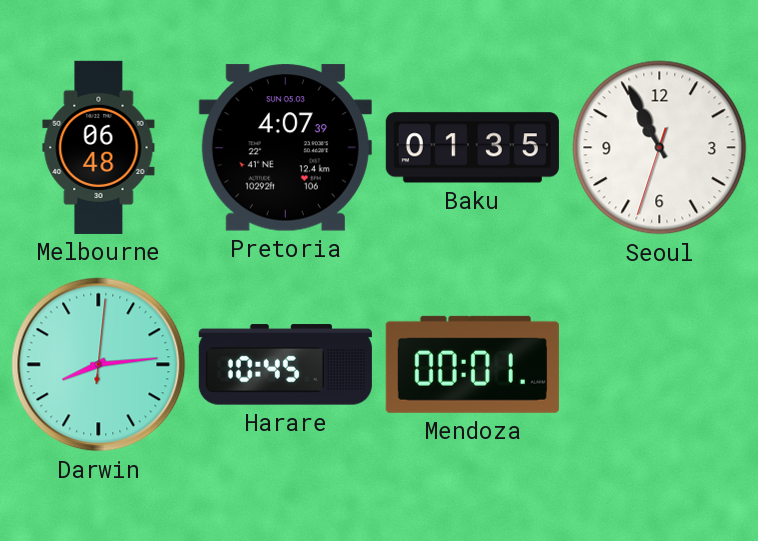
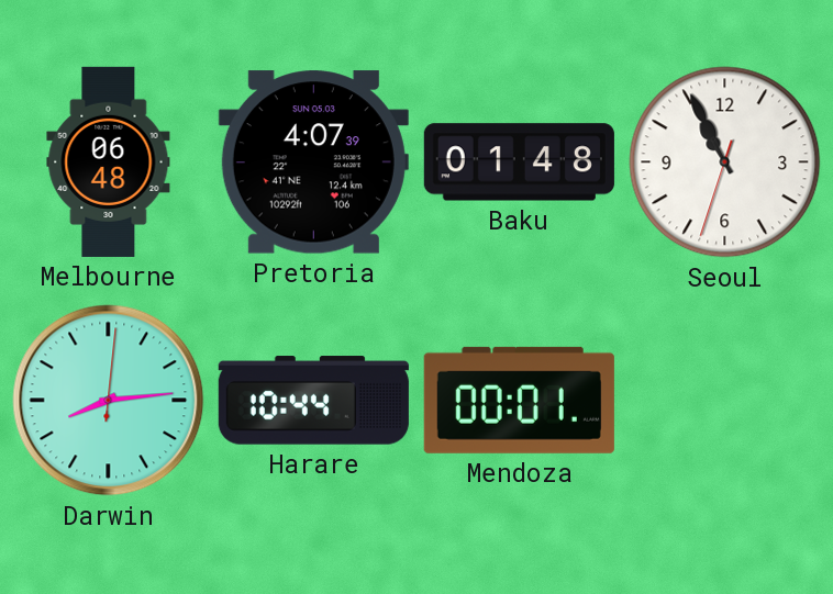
Baku: 01:35 -> 01:48
Harare: 10:45 -> 10:44
